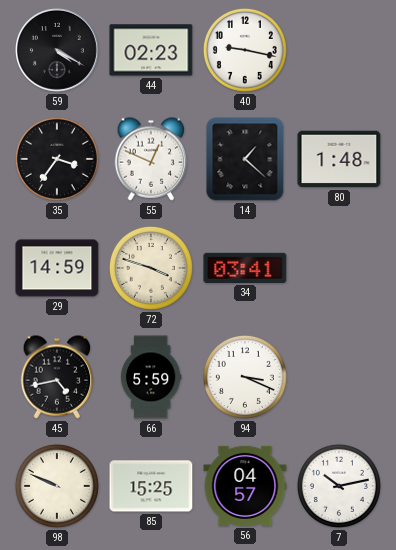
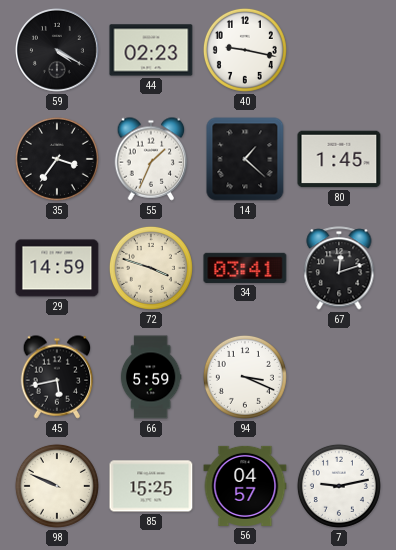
55: 12:49 -> 1:34
80: 1:48 -> 1:45
67: none -> 12:12
45: 4:43 -> 5:43
7: 10:13 -> 9:13
